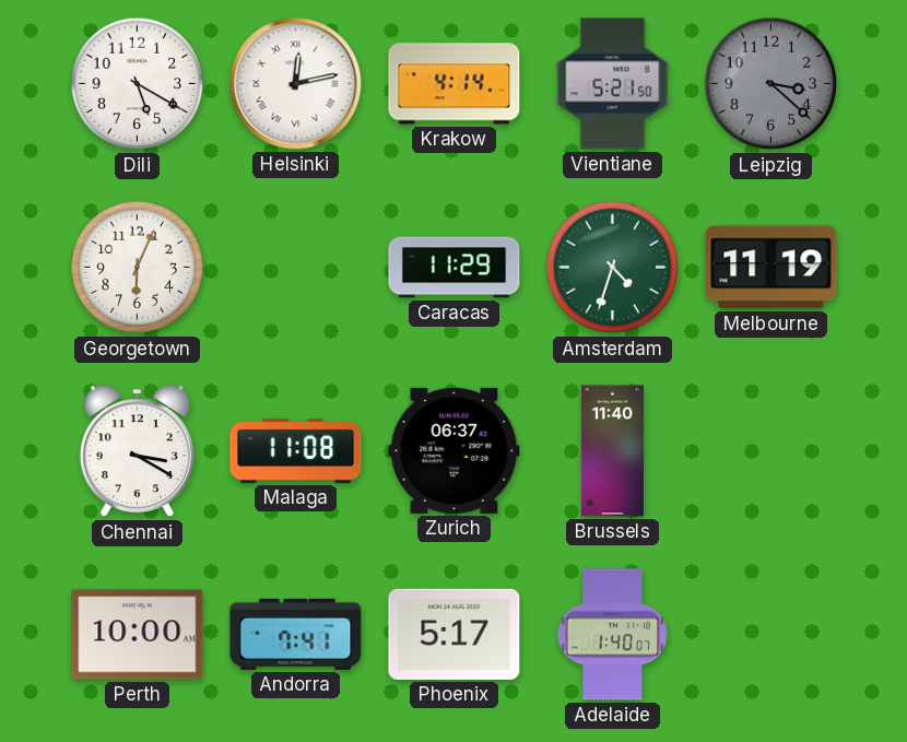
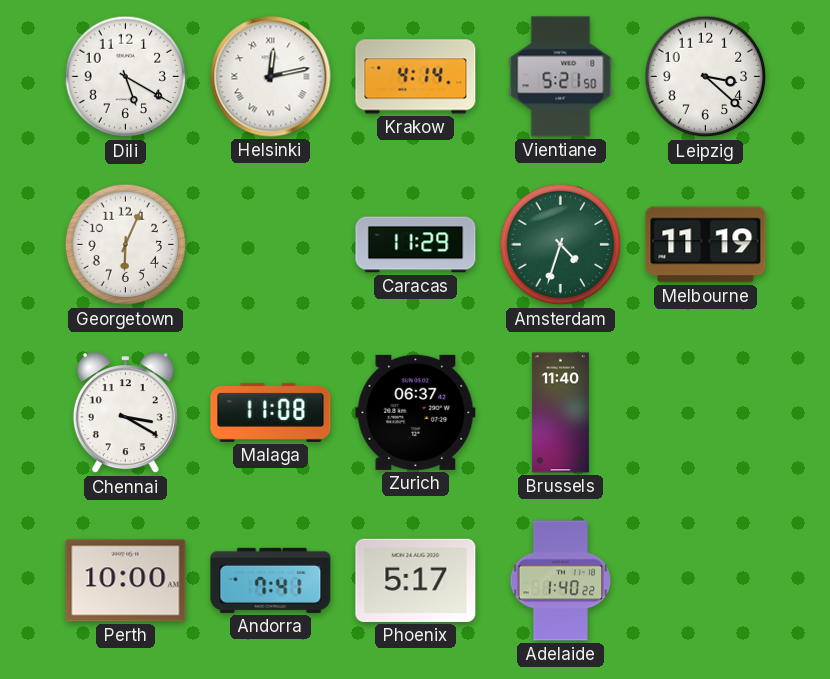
Leipzig dial: grey -> white
Adelaide: 1:40:07 -> 1:40:22
